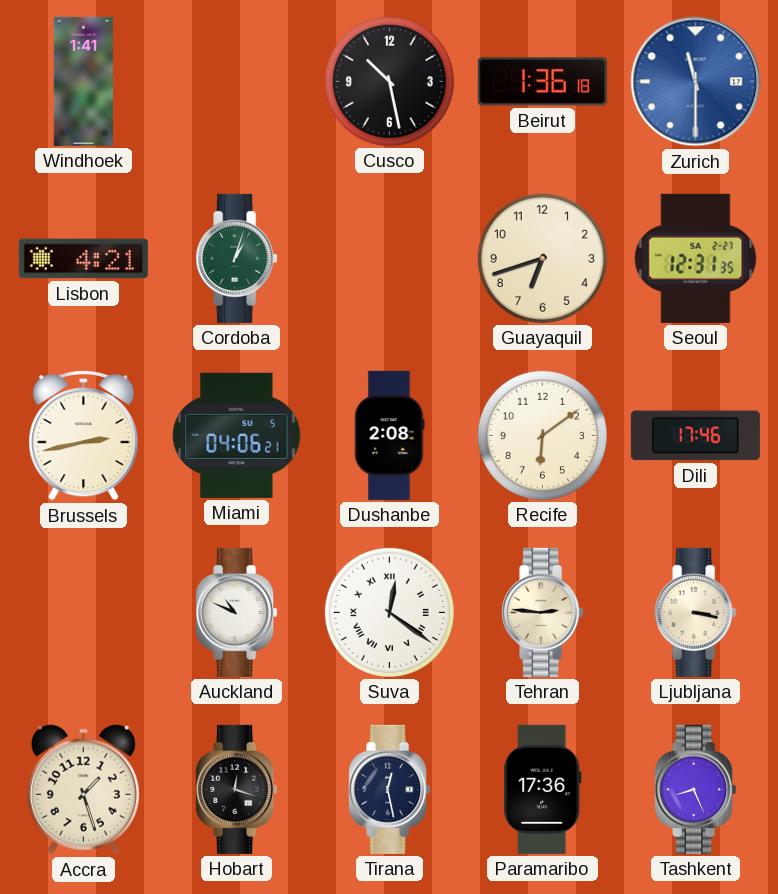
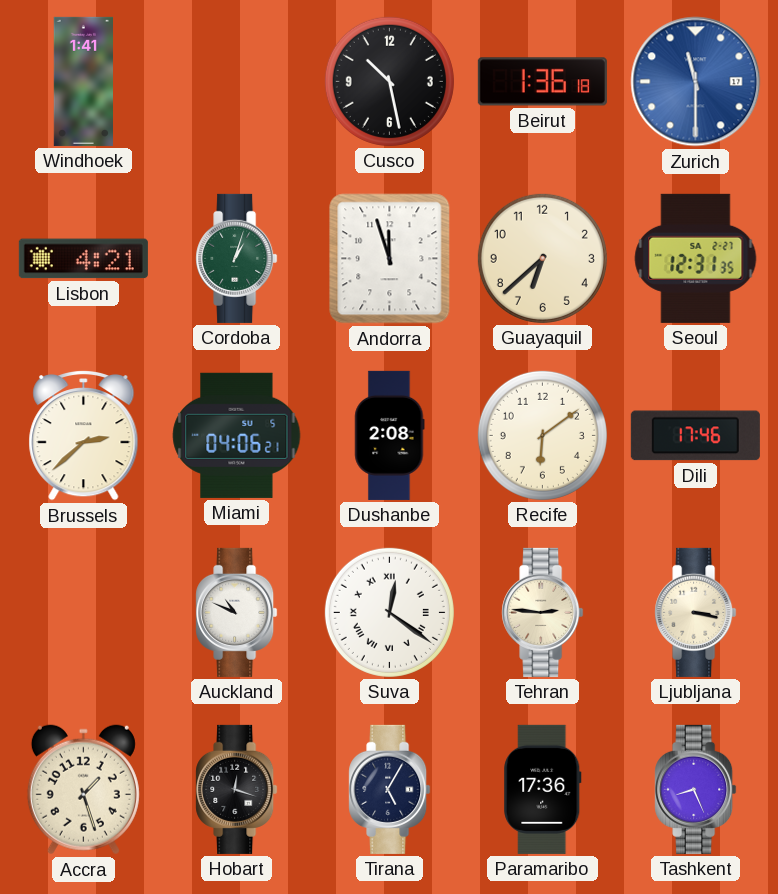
Andorra: none -> 11:57
Guayaquil: 6:42 -> 6:38
Brussels: 2:43 -> 2:38
Tirana: 12:28 -> 5:05
